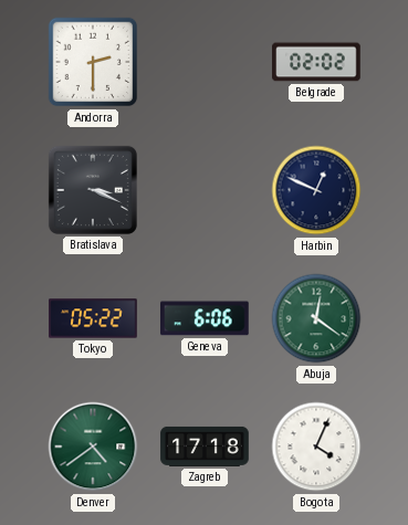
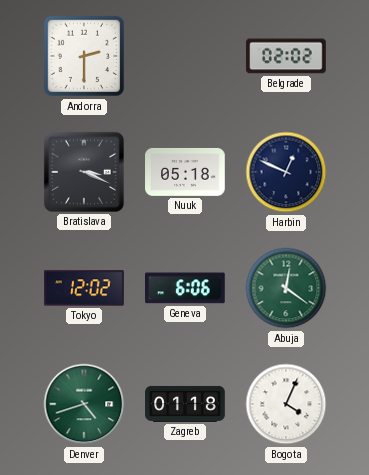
Nuuk: none -> 05:18
Tokyo: 05:22 -> 12:02
Denver: 4:39 -> 4:42
Zagreb: 17:18 -> 01:18
